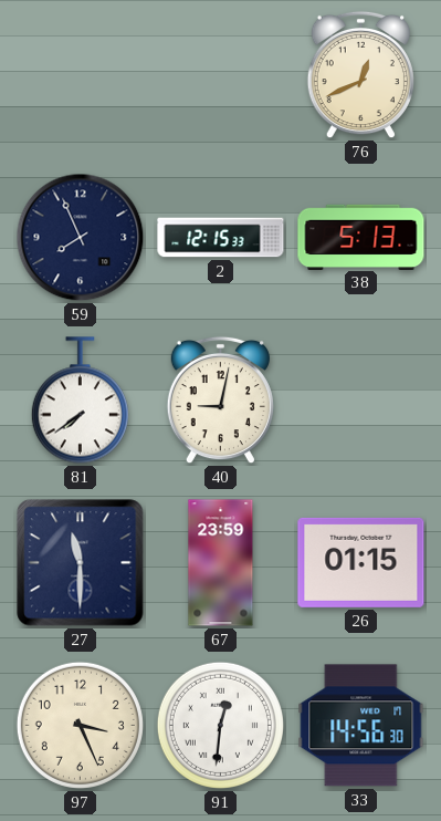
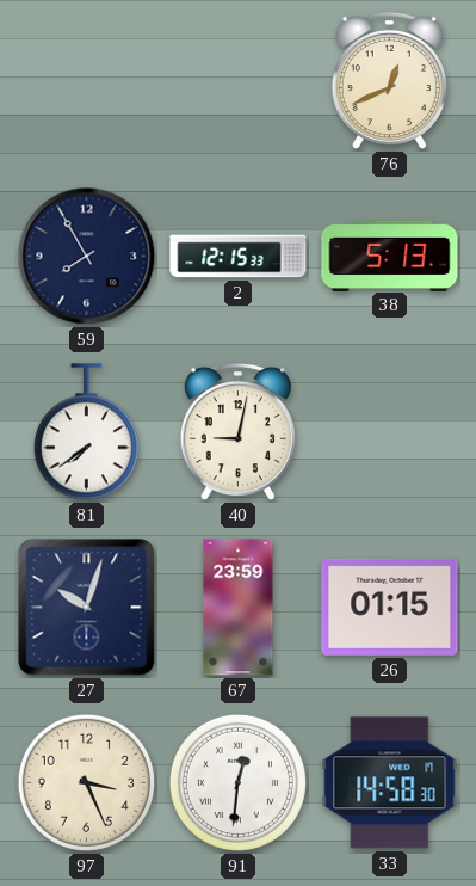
59: 7:56 -> 7:55
27: 11:30 -> 10:03
33: 14:56 -> 14:58
